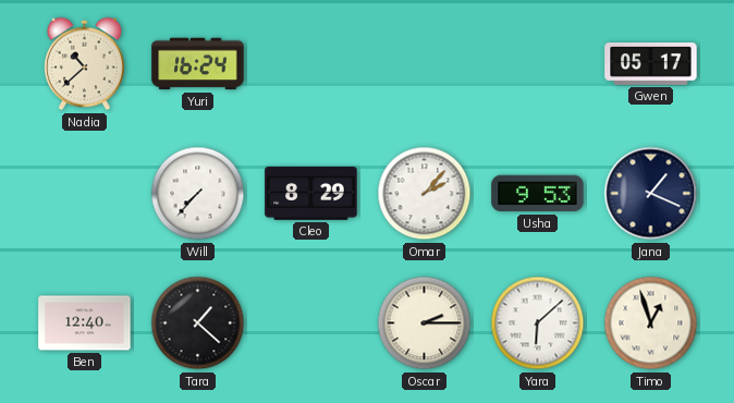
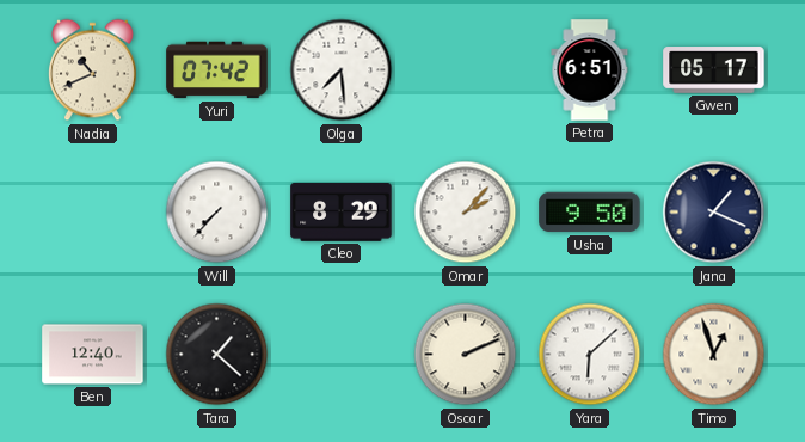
Nadia: 10:38 -> 10:41
Yuri: 16:24 -> 07:42
Olga: none -> 7:29
Petra: none -> 6:51
Usha: 9:53 -> 9:50
Oscar: 2:15 -> 2:11
